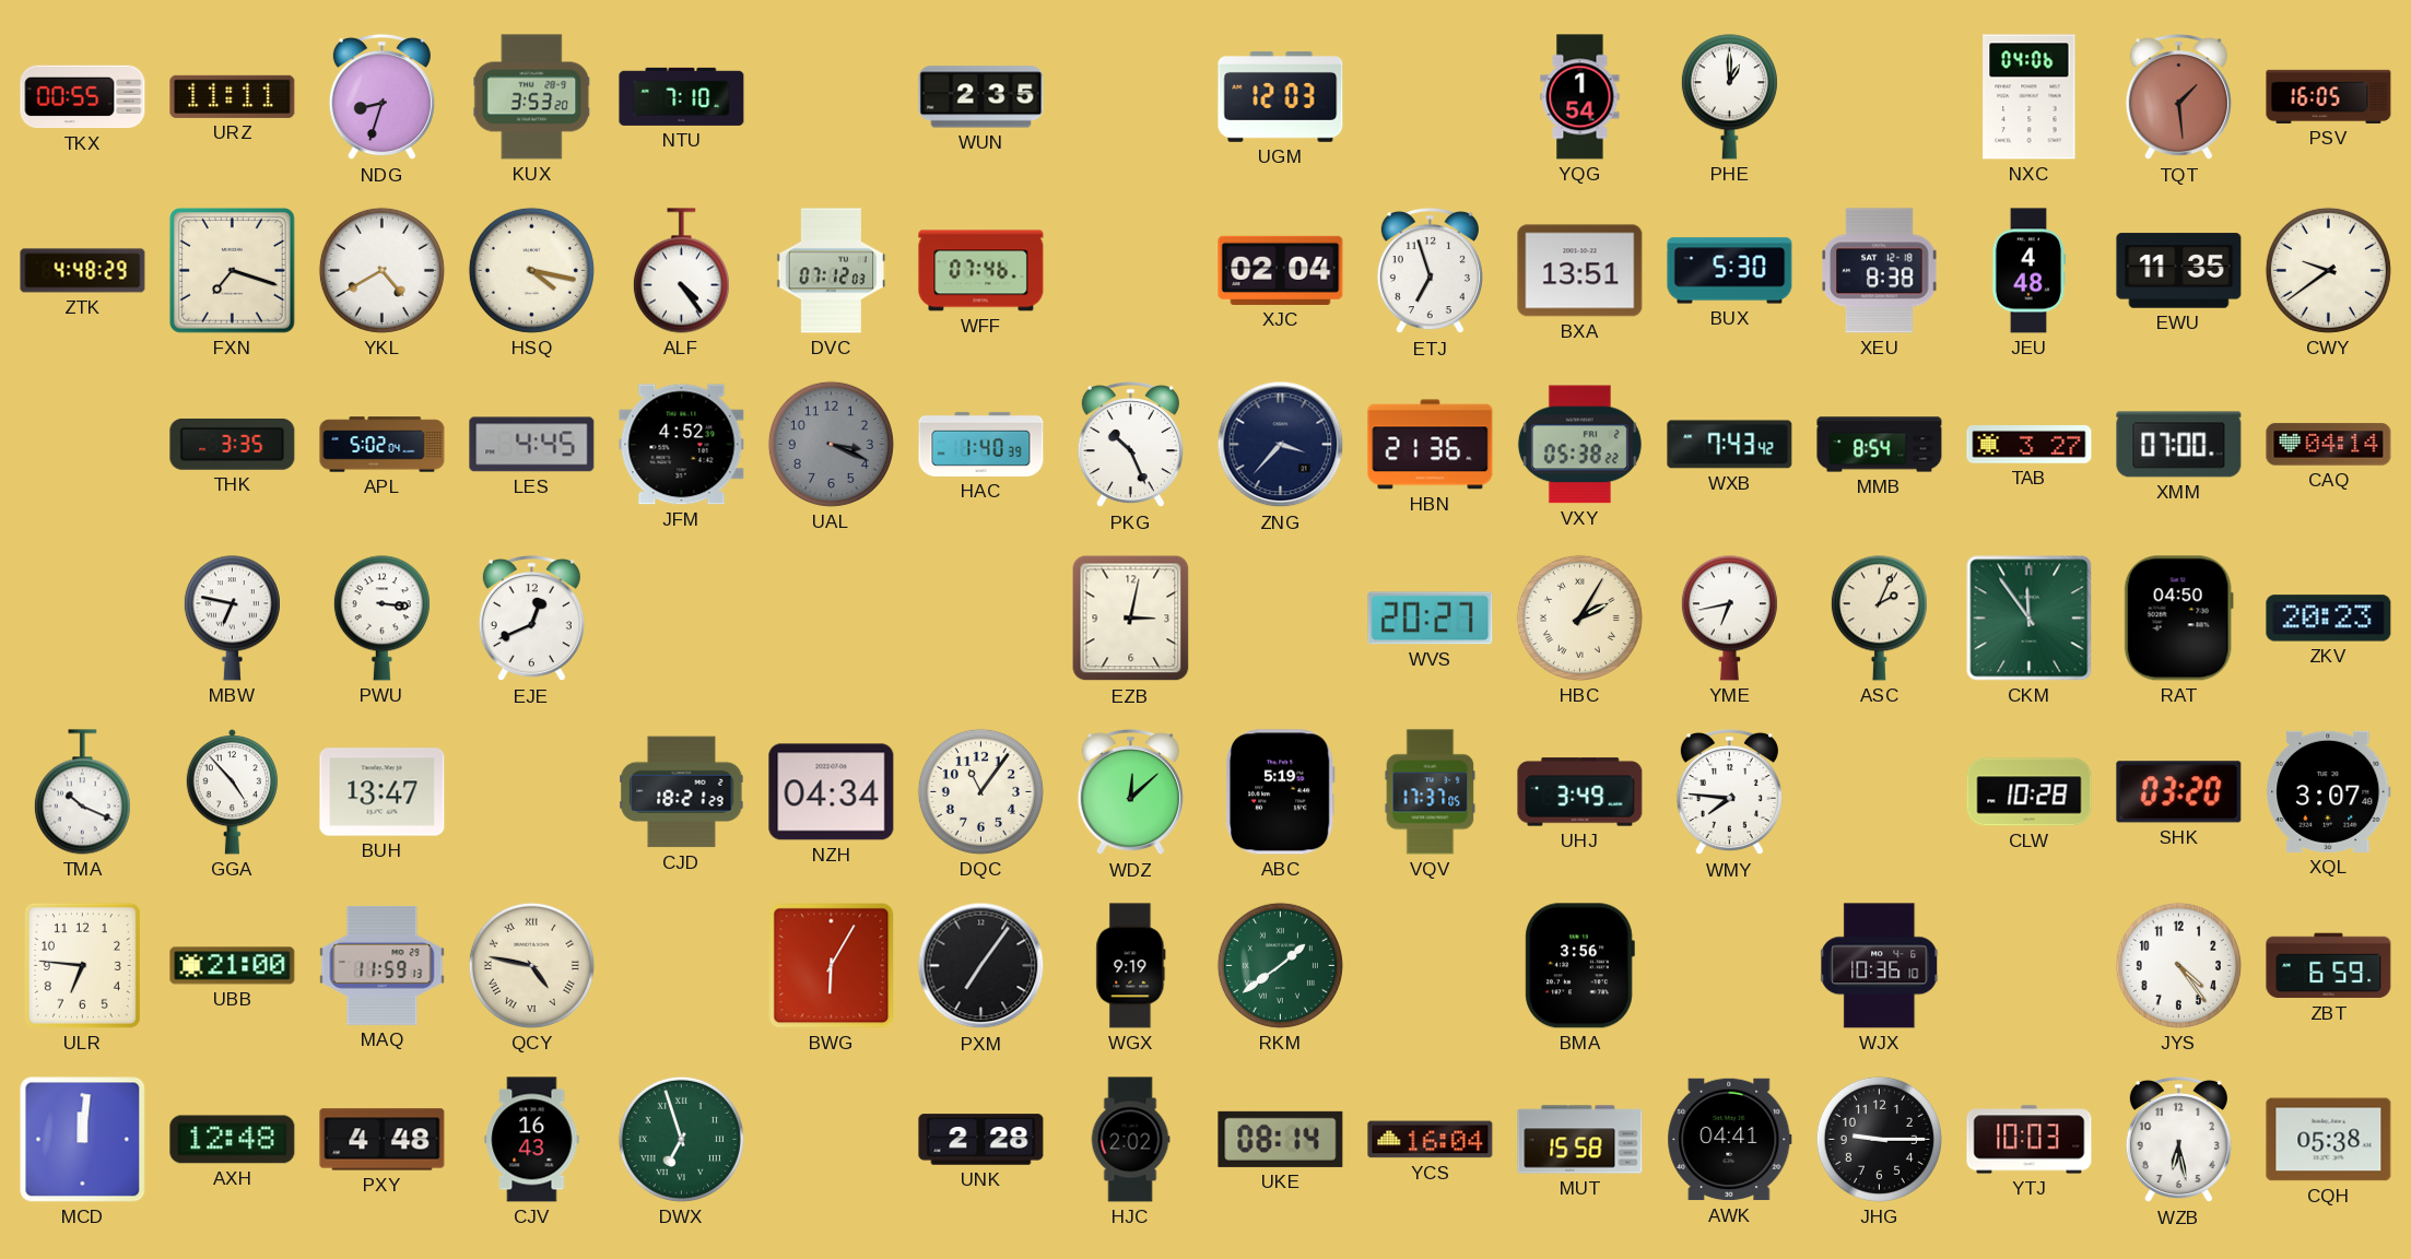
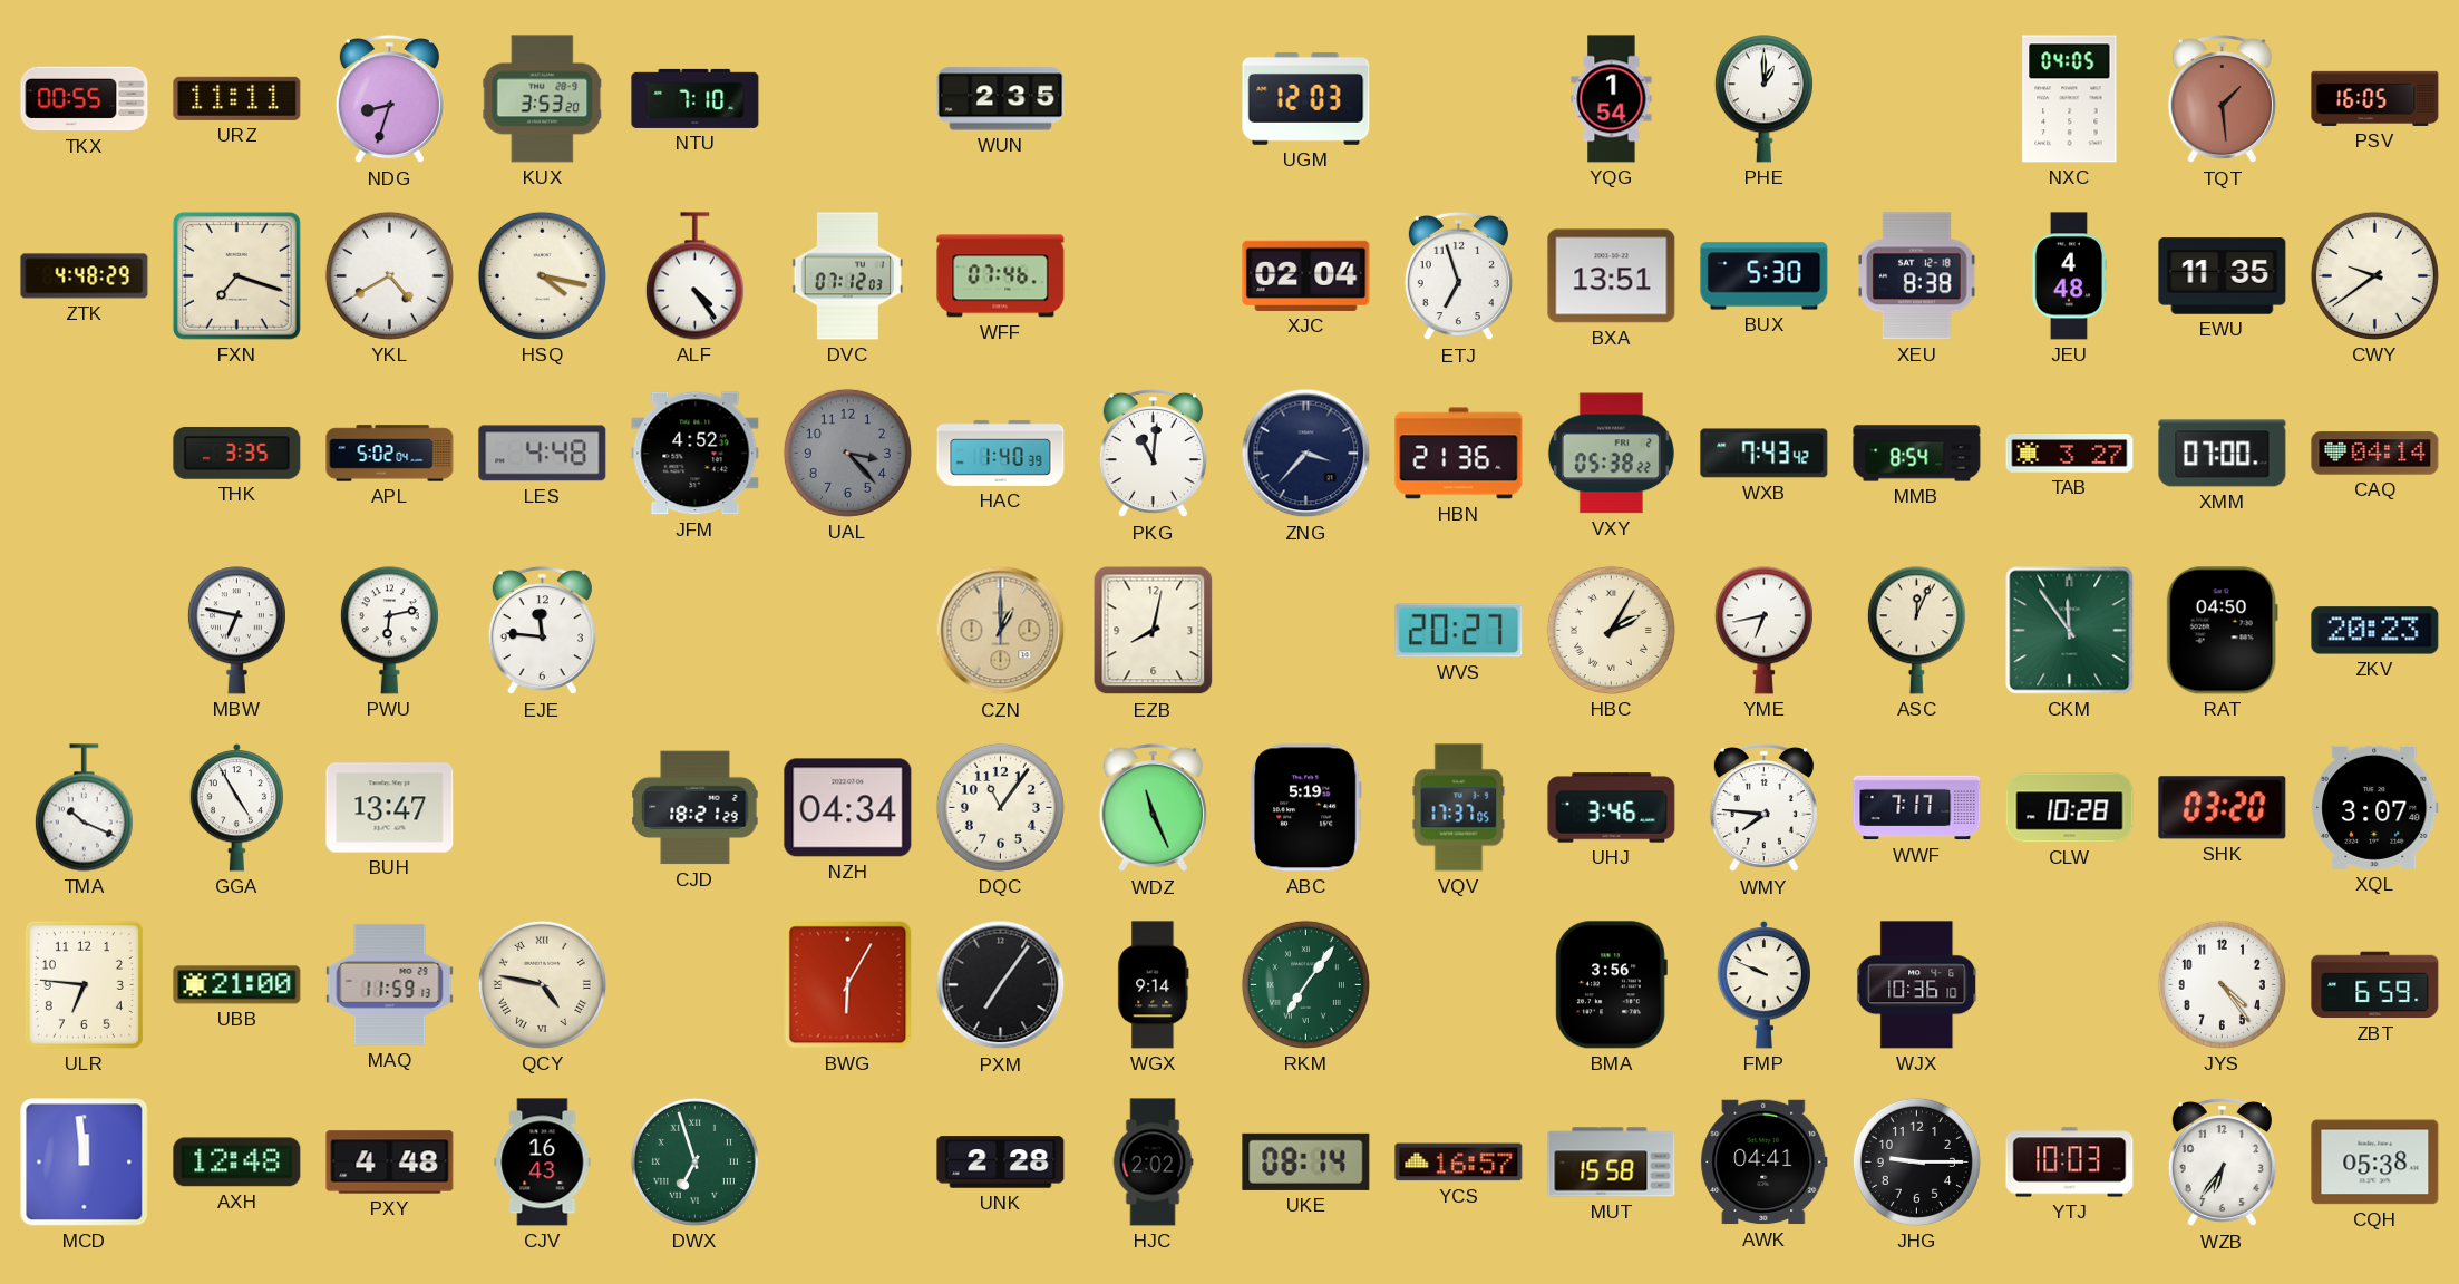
NXC: 04:06 -> 04:05
LES: 4:45 -> 4:48
UAL: 3:19 -> 3:23
PKG: 10:26 -> 11:01
PWU: 3:16 -> 6:13
EJE: 12:41 -> 11:46
CZN: none -> 1:00
EZB: 3:02 -> 8:02
ASC: 2:04 -> 12:04
GGA: 4:53 -> 4:55
WDZ: 12:08 -> 11:26
UHJ: 3:49 -> 3:46
WWF: none -> 7:17
WGX: 9:19 -> 9:14
RKM: 1:39 -> 7:06
FMP: none -> 9:49
MCD: 12:01 -> 11:59
YCS: 16:04 -> 16:57
WZB: 6:28 -> 6:36
